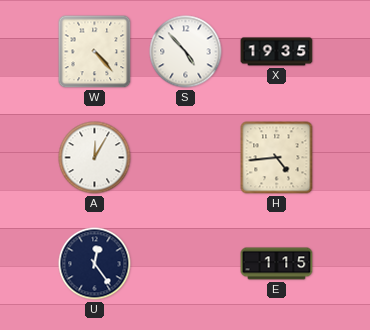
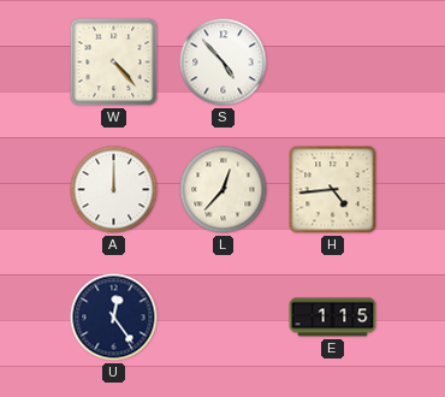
X: 19:35 -> none
A: 12:05 -> 12:00
L: none -> 12:37
